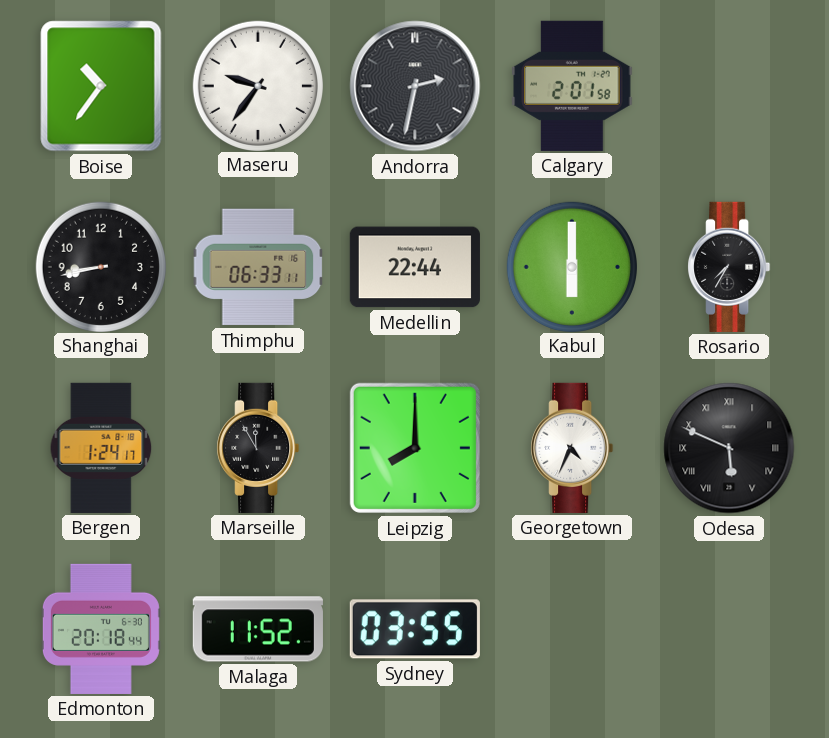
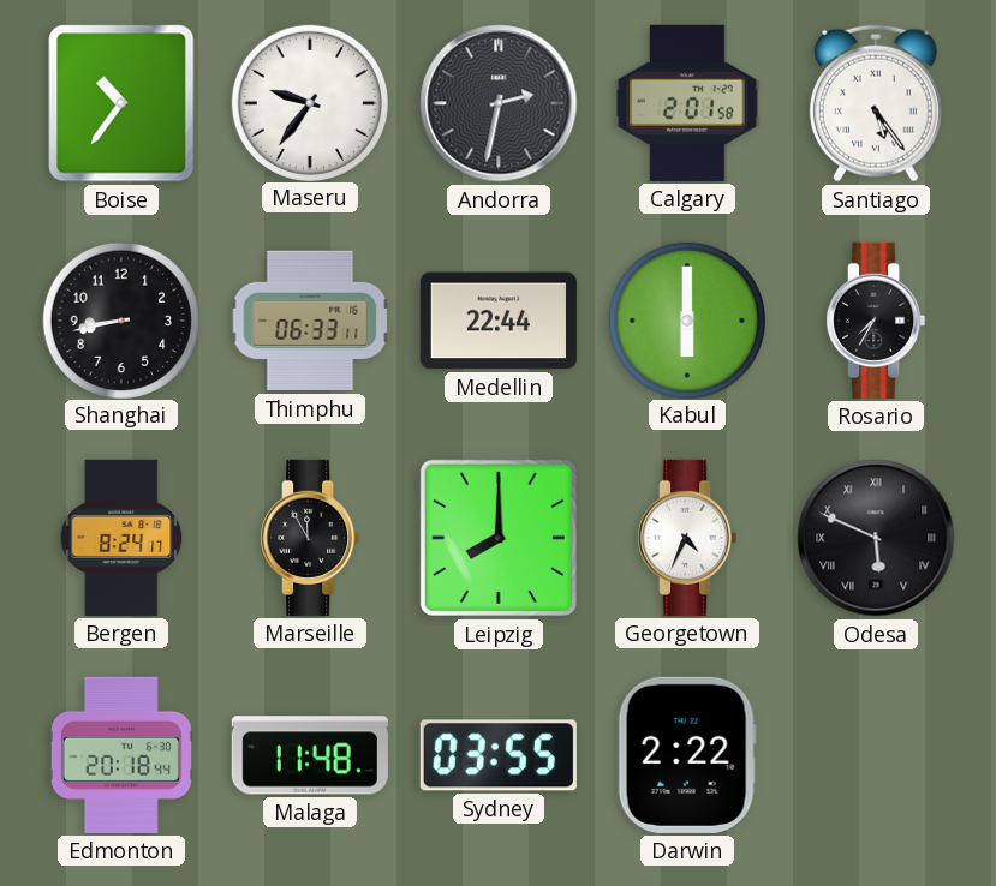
Santiago: none -> 5:24
Bergen: 1:24 -> 8:24
Malaga: 11:52 -> 11:48
Darwin: none -> 2:22
